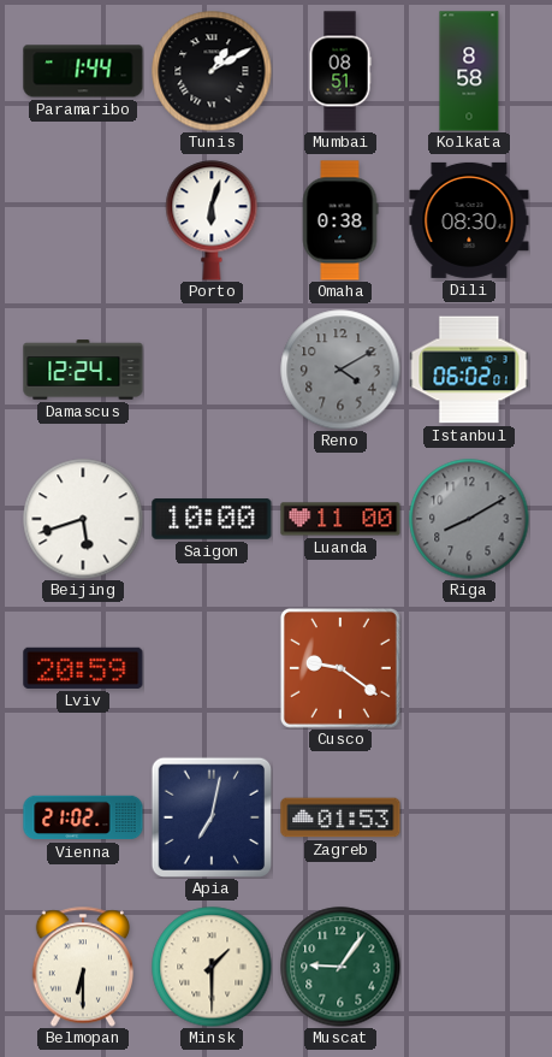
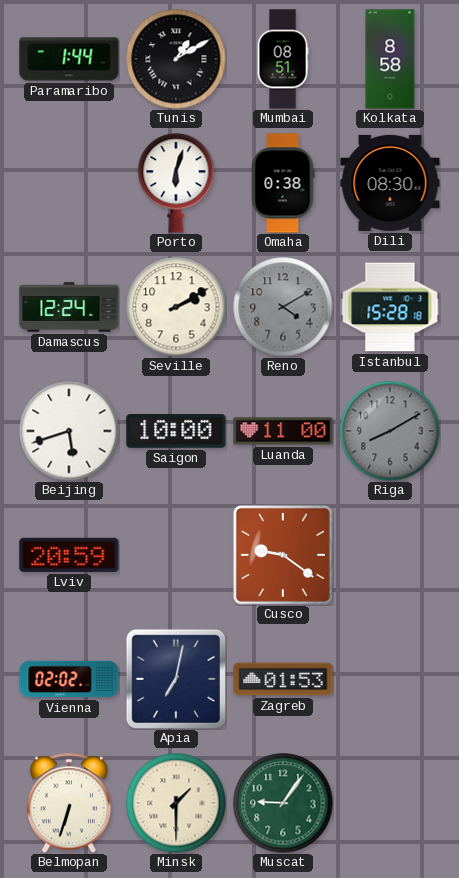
Seville: none -> 2:10
Istanbul: 06:02 -> 15:28
Vienna: 21:02 -> 02:02
Belmopan: 6:30 -> 6:33
